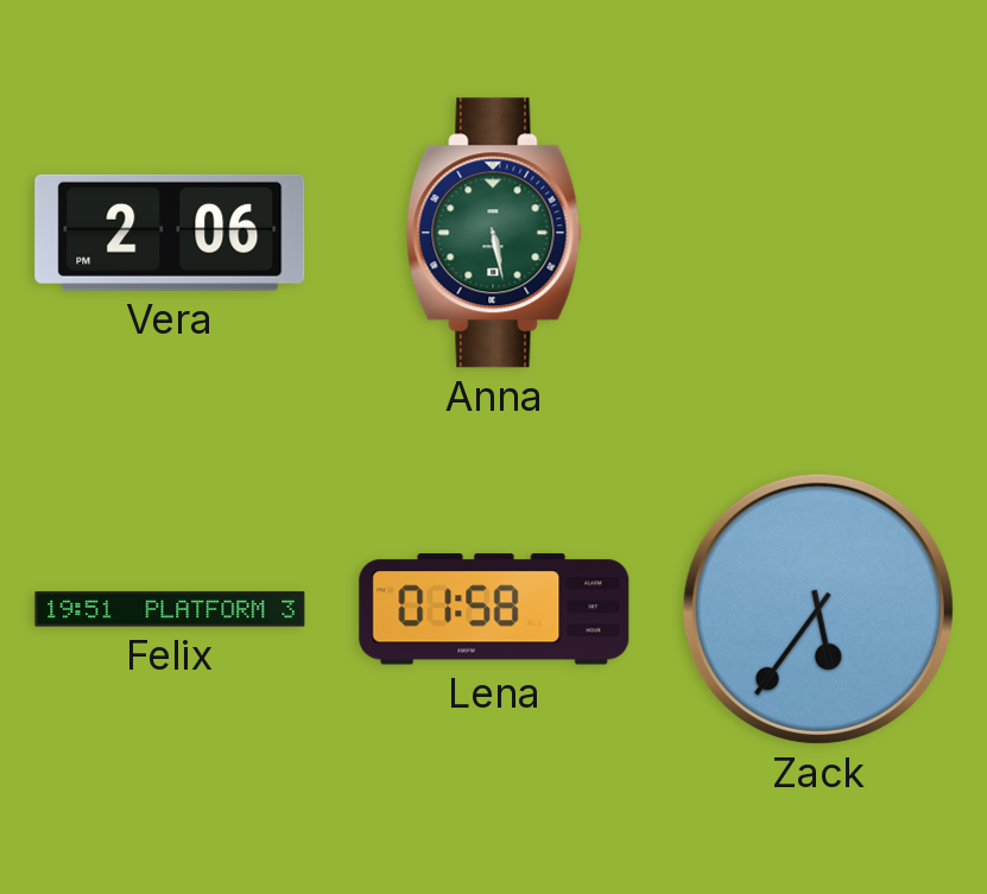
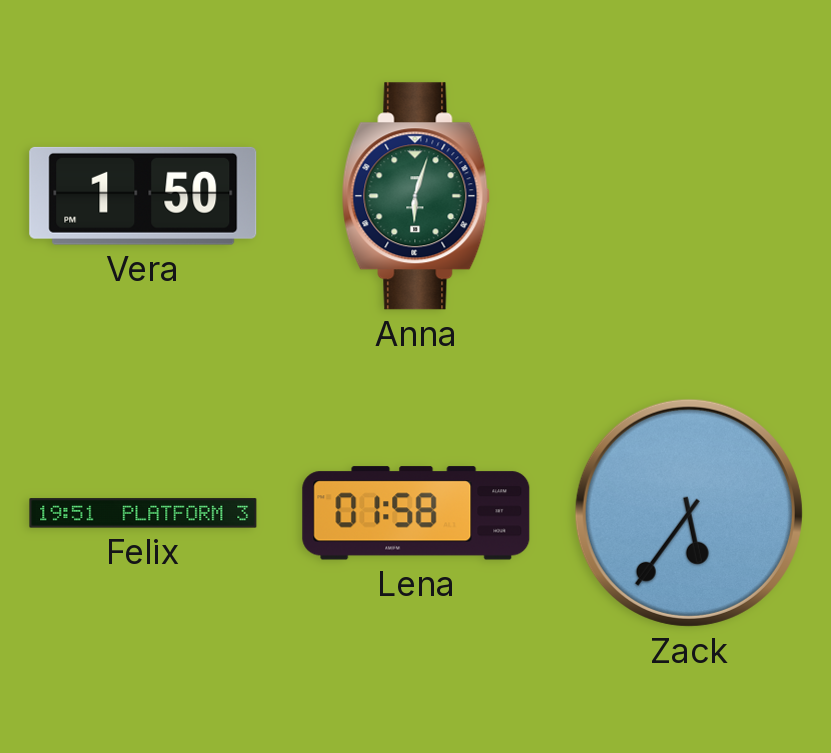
Vera: 2:06 -> 1:50
Anna: 5:28 -> 6:03
